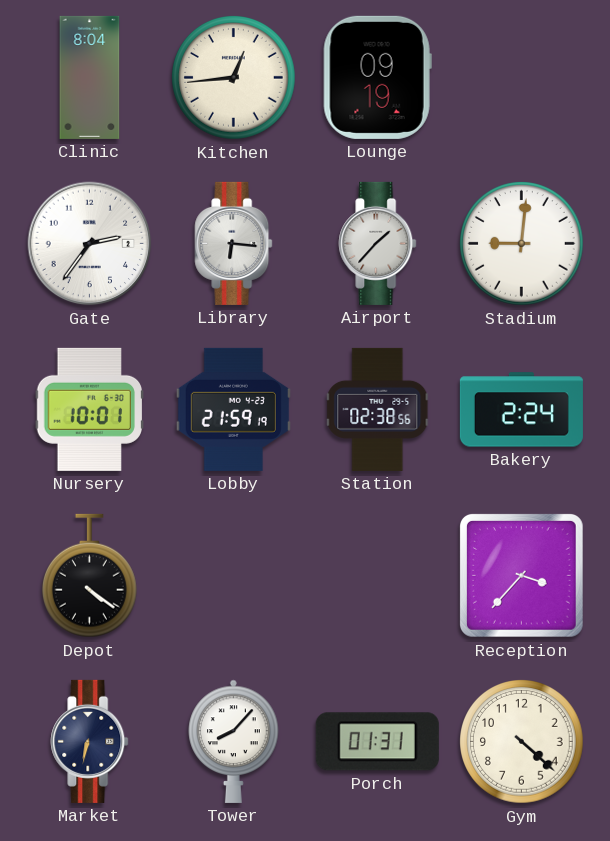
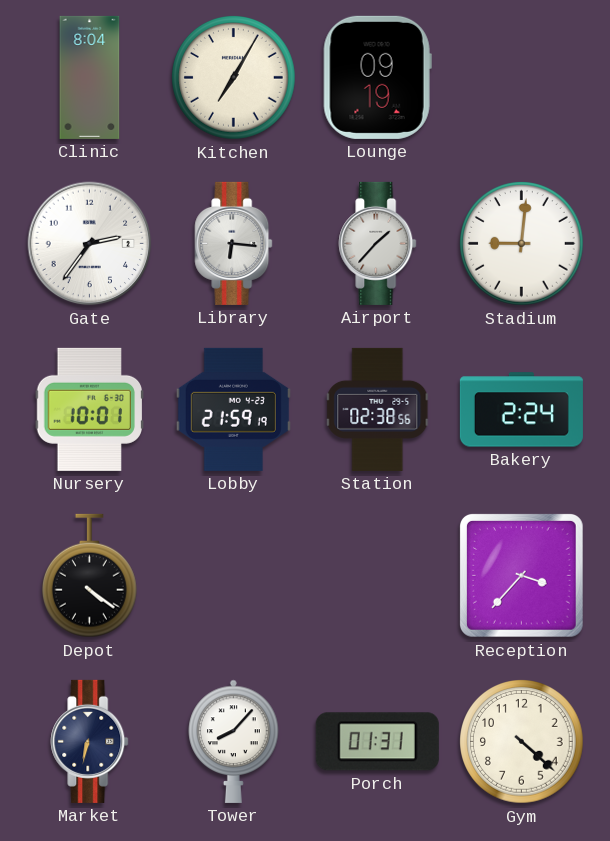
Kitchen: 12:44 -> 7:05
